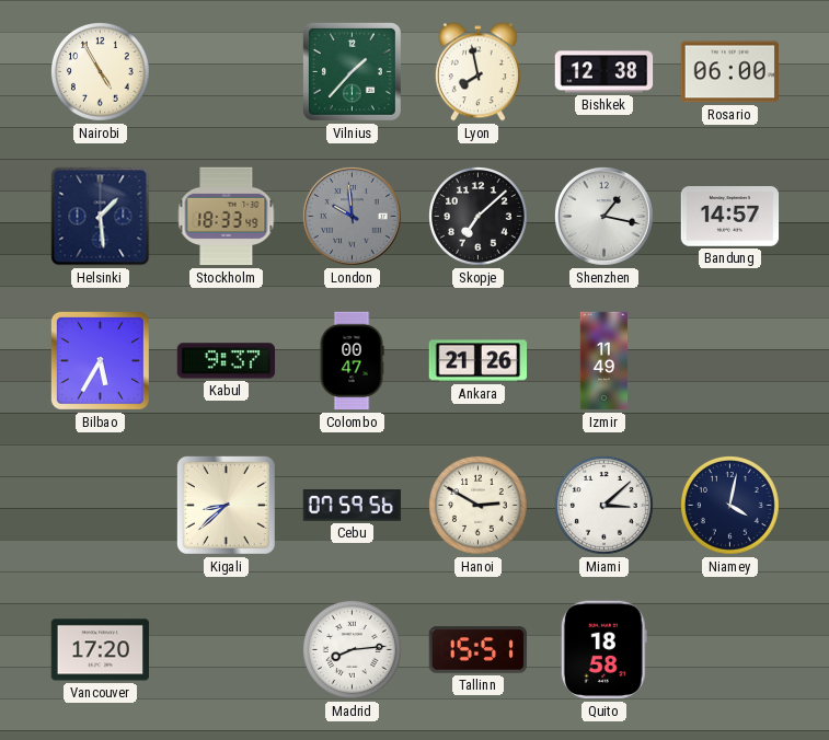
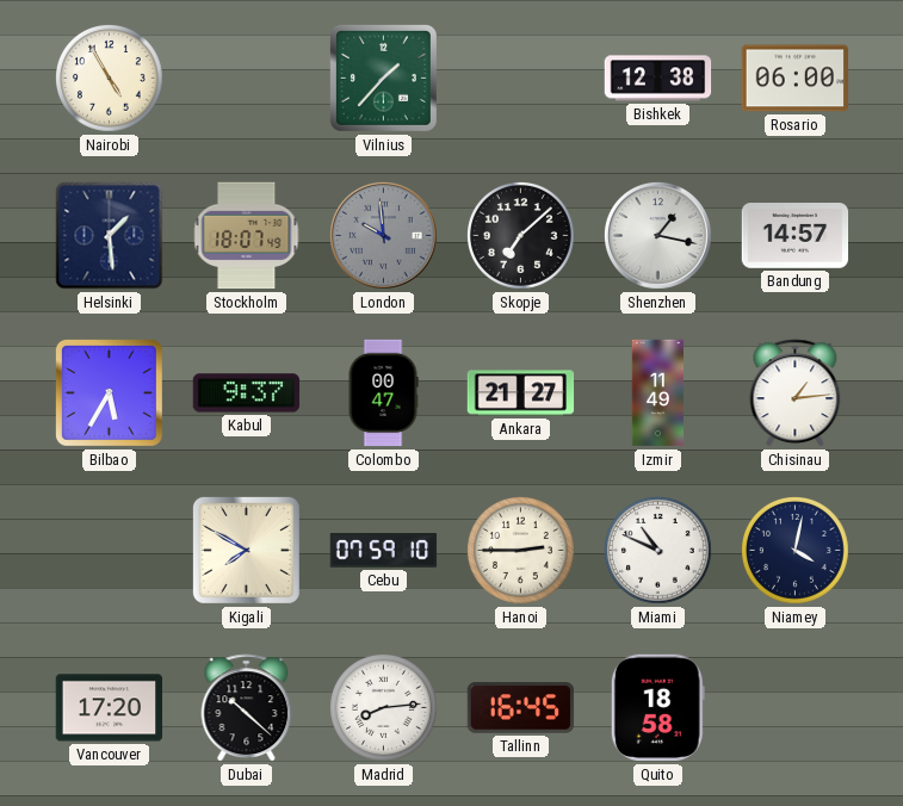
Lyon: 7:58 -> none
Stockholm: 18:33 -> 18:07
Ankara: 21:26 -> 21:27
Chisinau: none -> 1:14
Kigali: 8:38 -> 7:50
Cebu: 07:59:56 -> 07:59:10
Hanoi: 2:50 -> 2:45
Miami: 3:08 -> 10:49
Dubai: none -> 10:22
Tallinn: 15:51 -> 16:45
